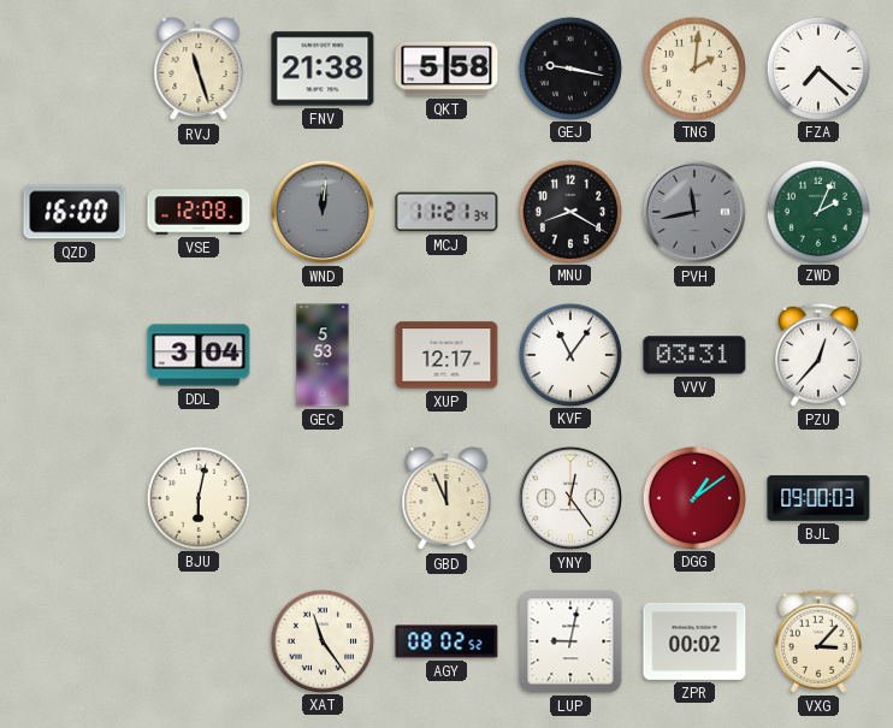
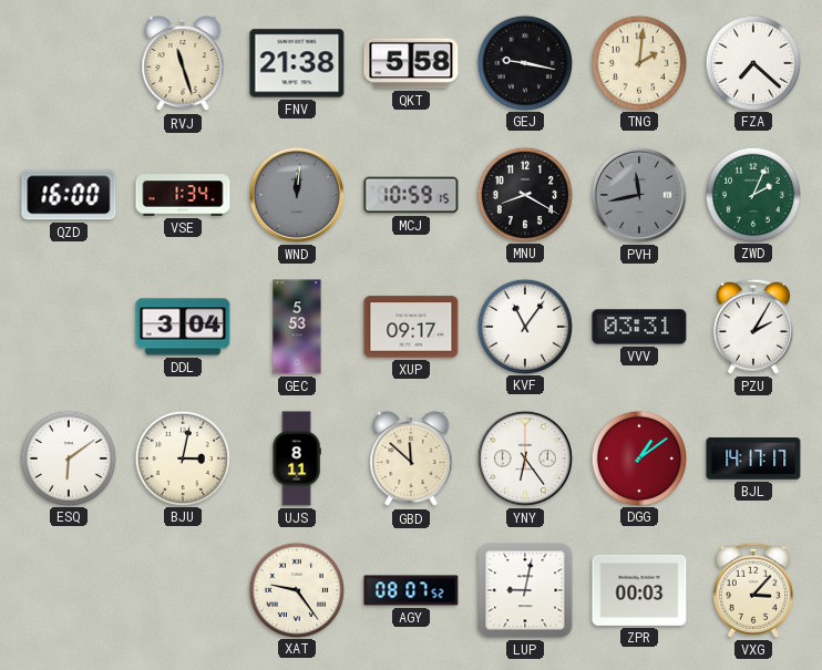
VSE: 12:08 -> 1:34
MCJ: 11:21 -> 10:59
XUP: 12:17 -> 09:17
PZU: 12:37 -> 2:05
ESQ: none -> 6:09
BJU: 6:02 -> 3:02
UJS: none -> 8:11
GBD: 11:56 -> 11:52
YNY: 12:24 -> 6:24
BJL: 09:00 -> 14:17
XAT: 11:24 -> 9:24
AGY: 08:02 -> 08:07
ZPR: 00:02 -> 00:03
